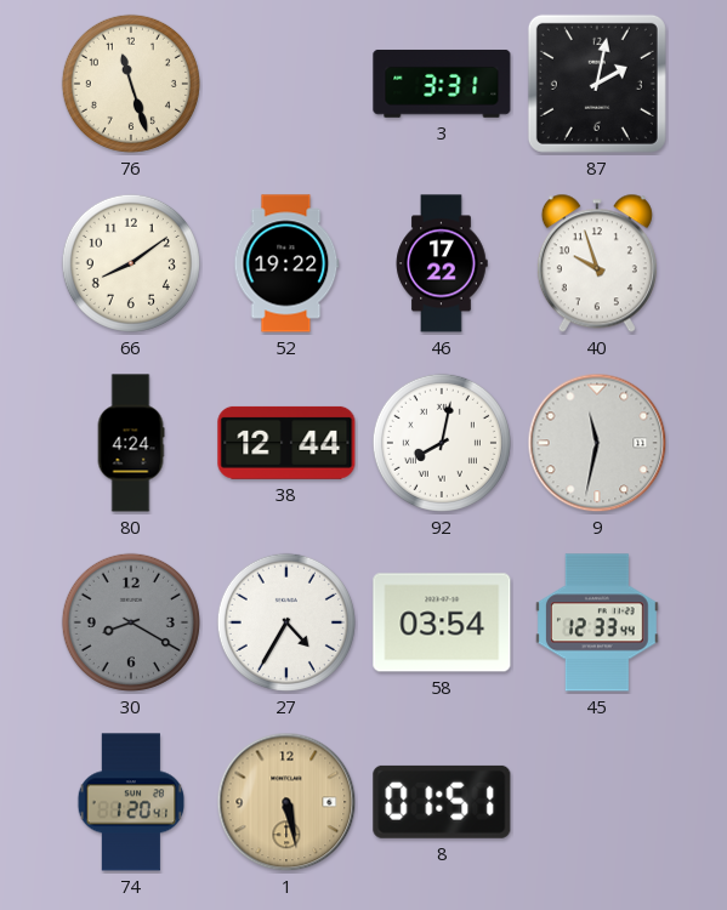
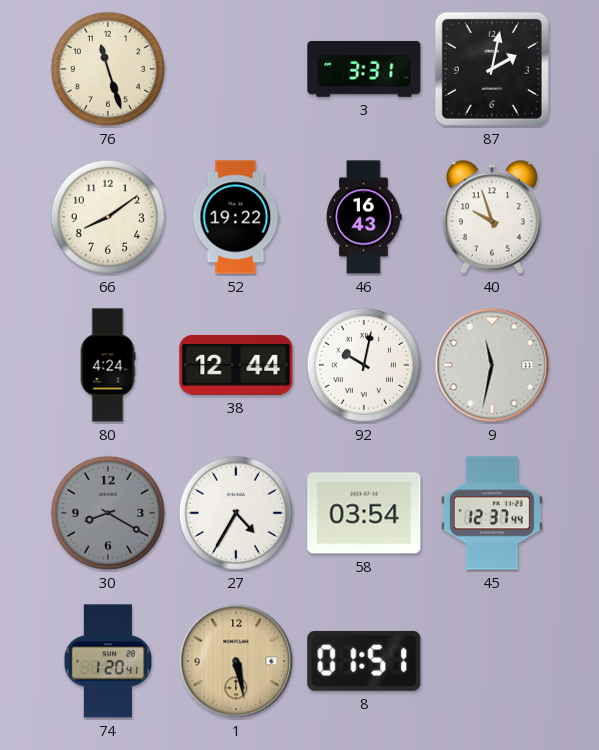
46: 17:22 -> 16:43
92: 8:02 -> 10:02
45: 12:33 -> 12:37
